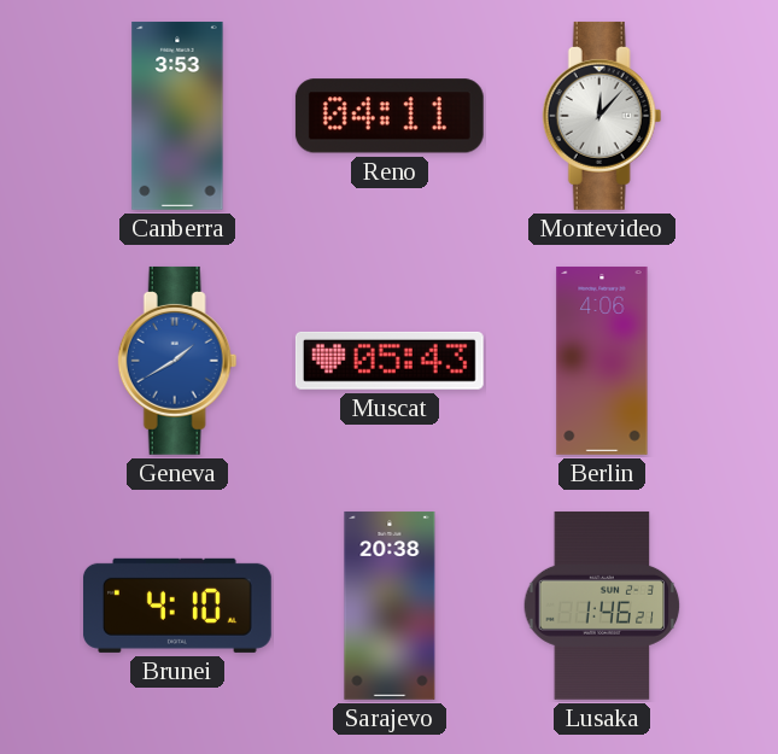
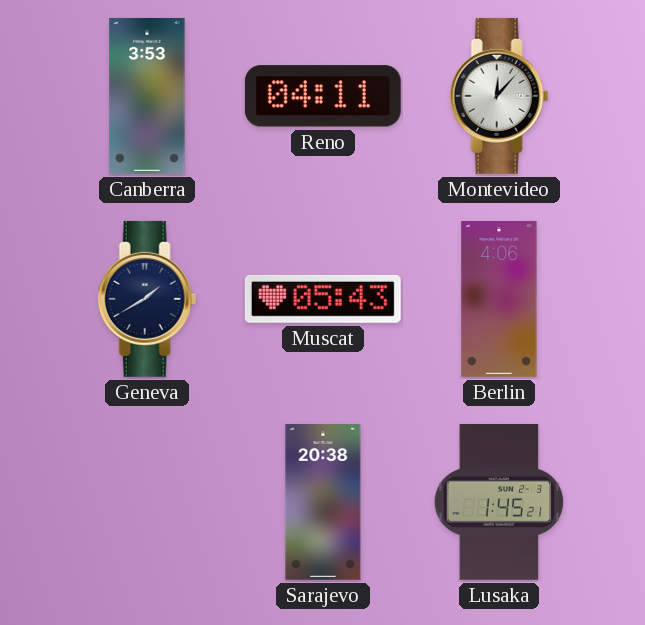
Geneva dial: blue -> navy
Brunei: 4:10 -> none
Lusaka: 1:46 -> 1:45
